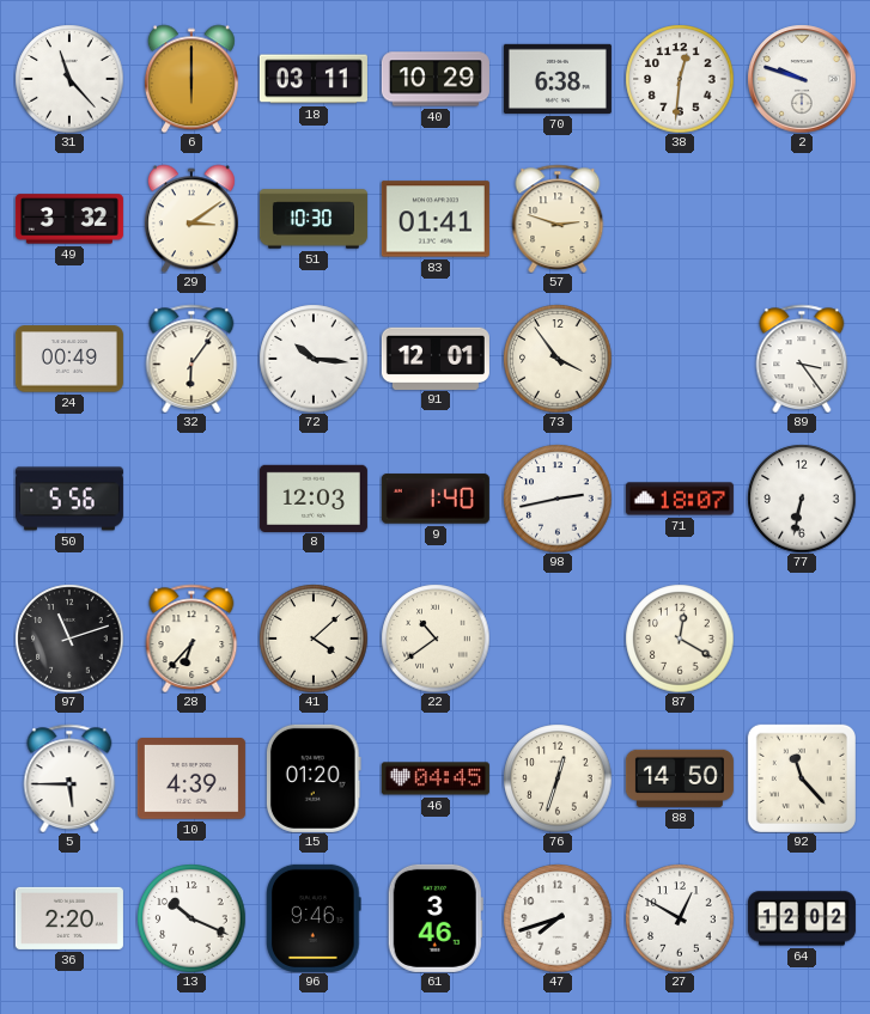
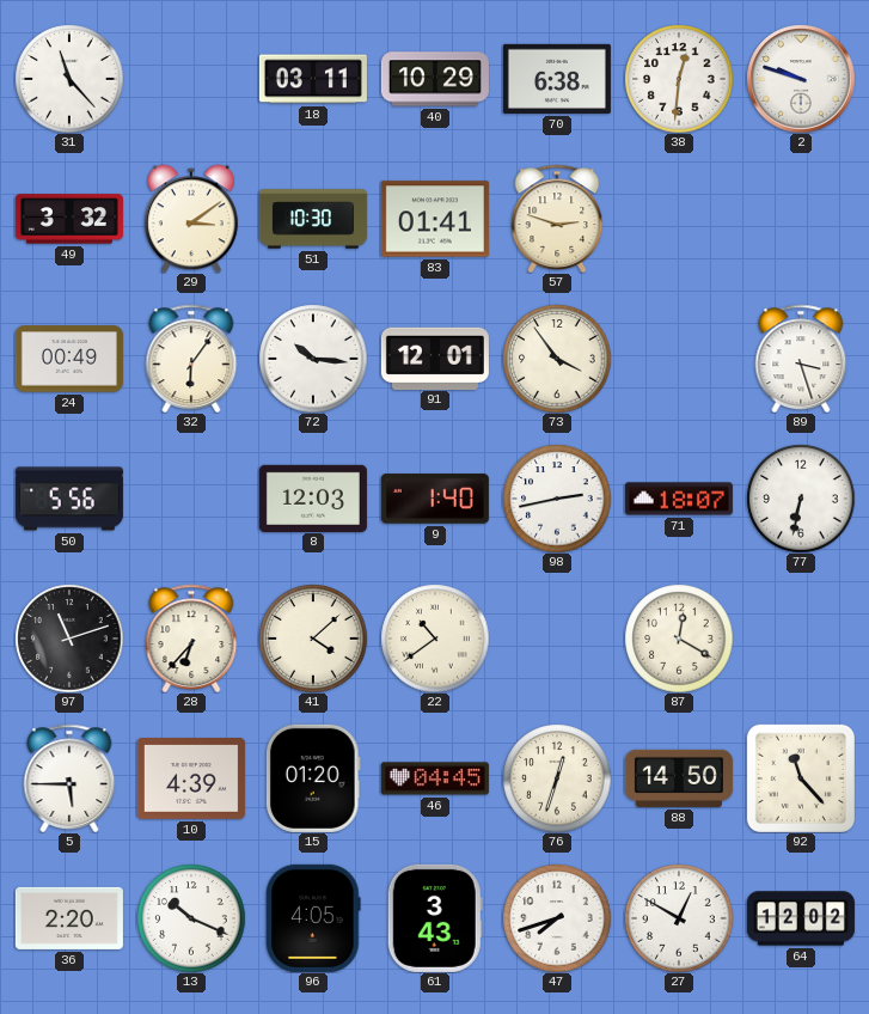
6: 6:00 -> none
89: 3:24 -> 3:27
96: 9:46 -> 4:05
61: 3:46 -> 3:43
